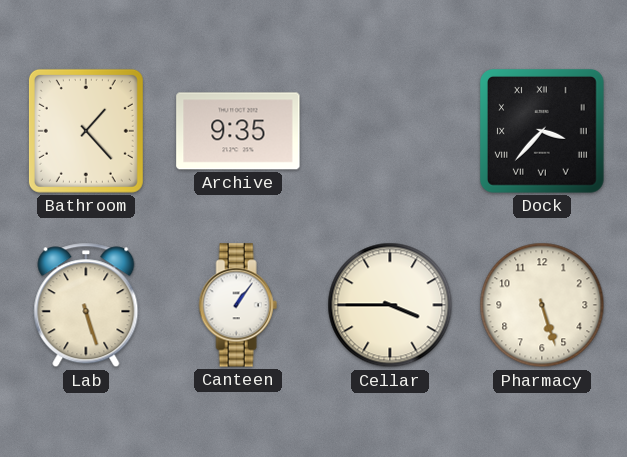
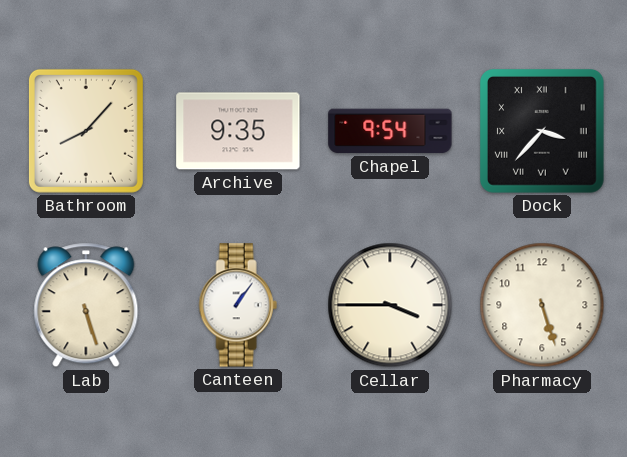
Bathroom: 1:23 -> 8:07
Chapel: none -> 9:54
